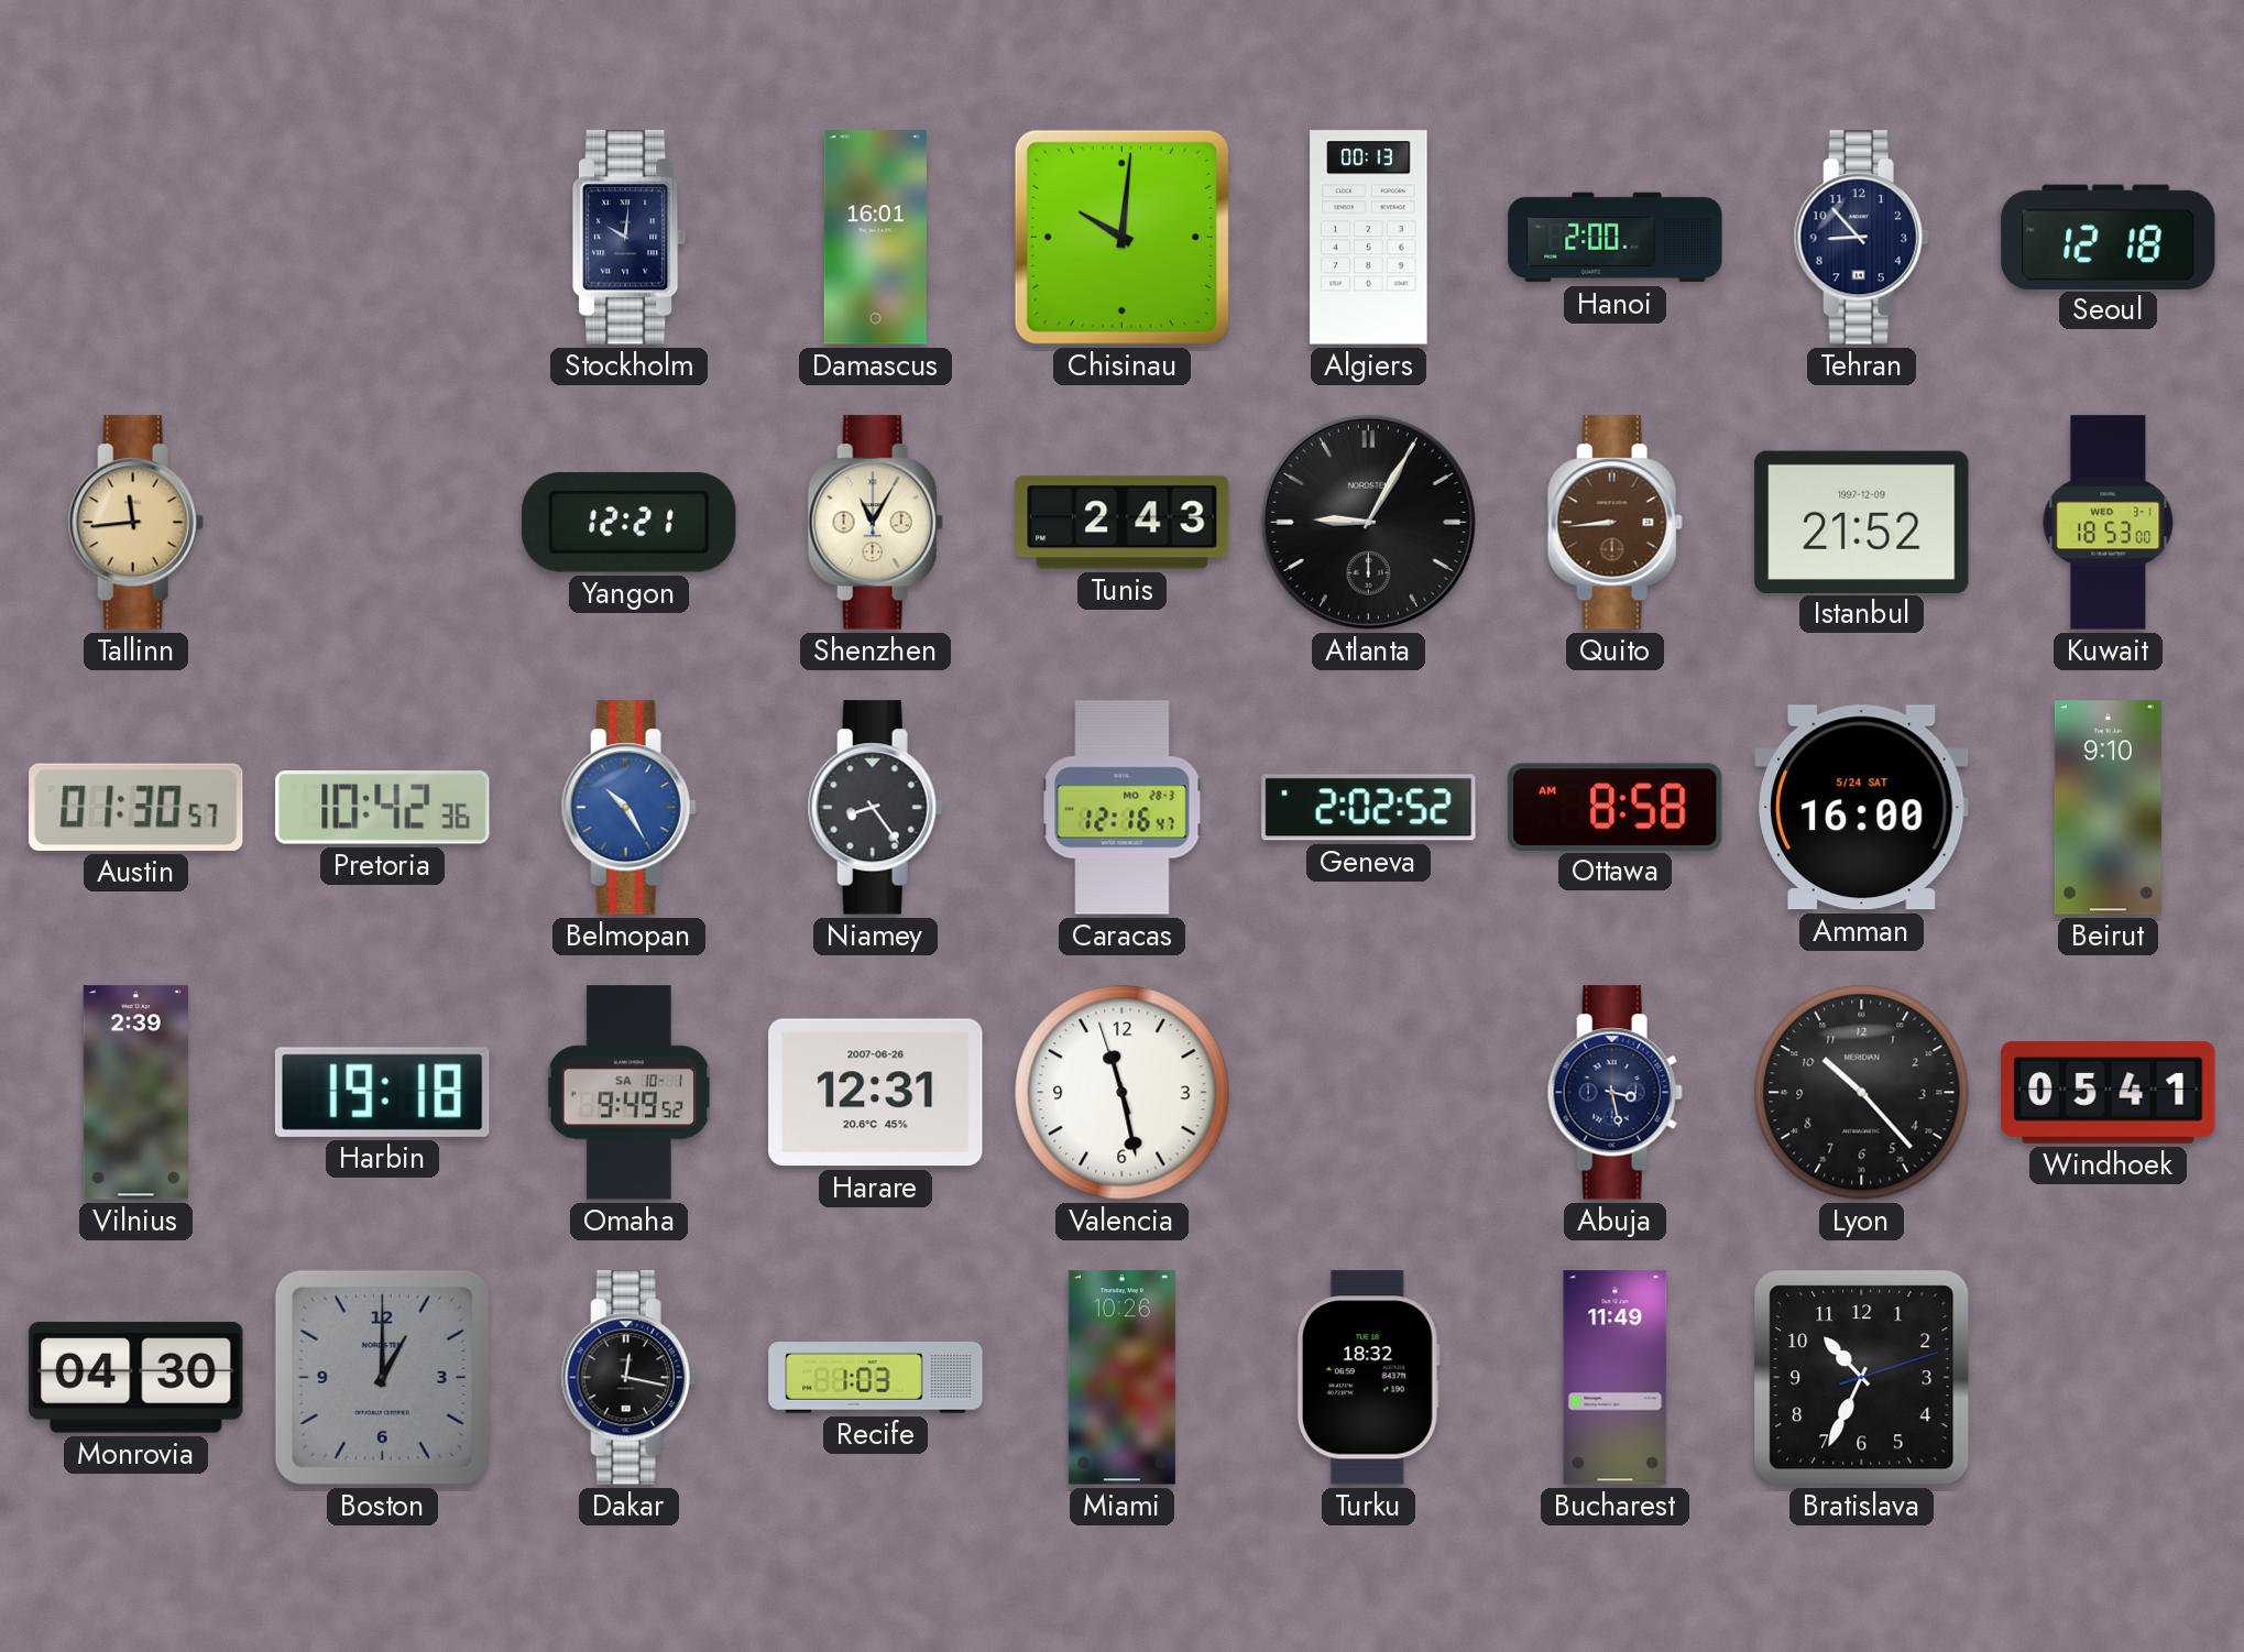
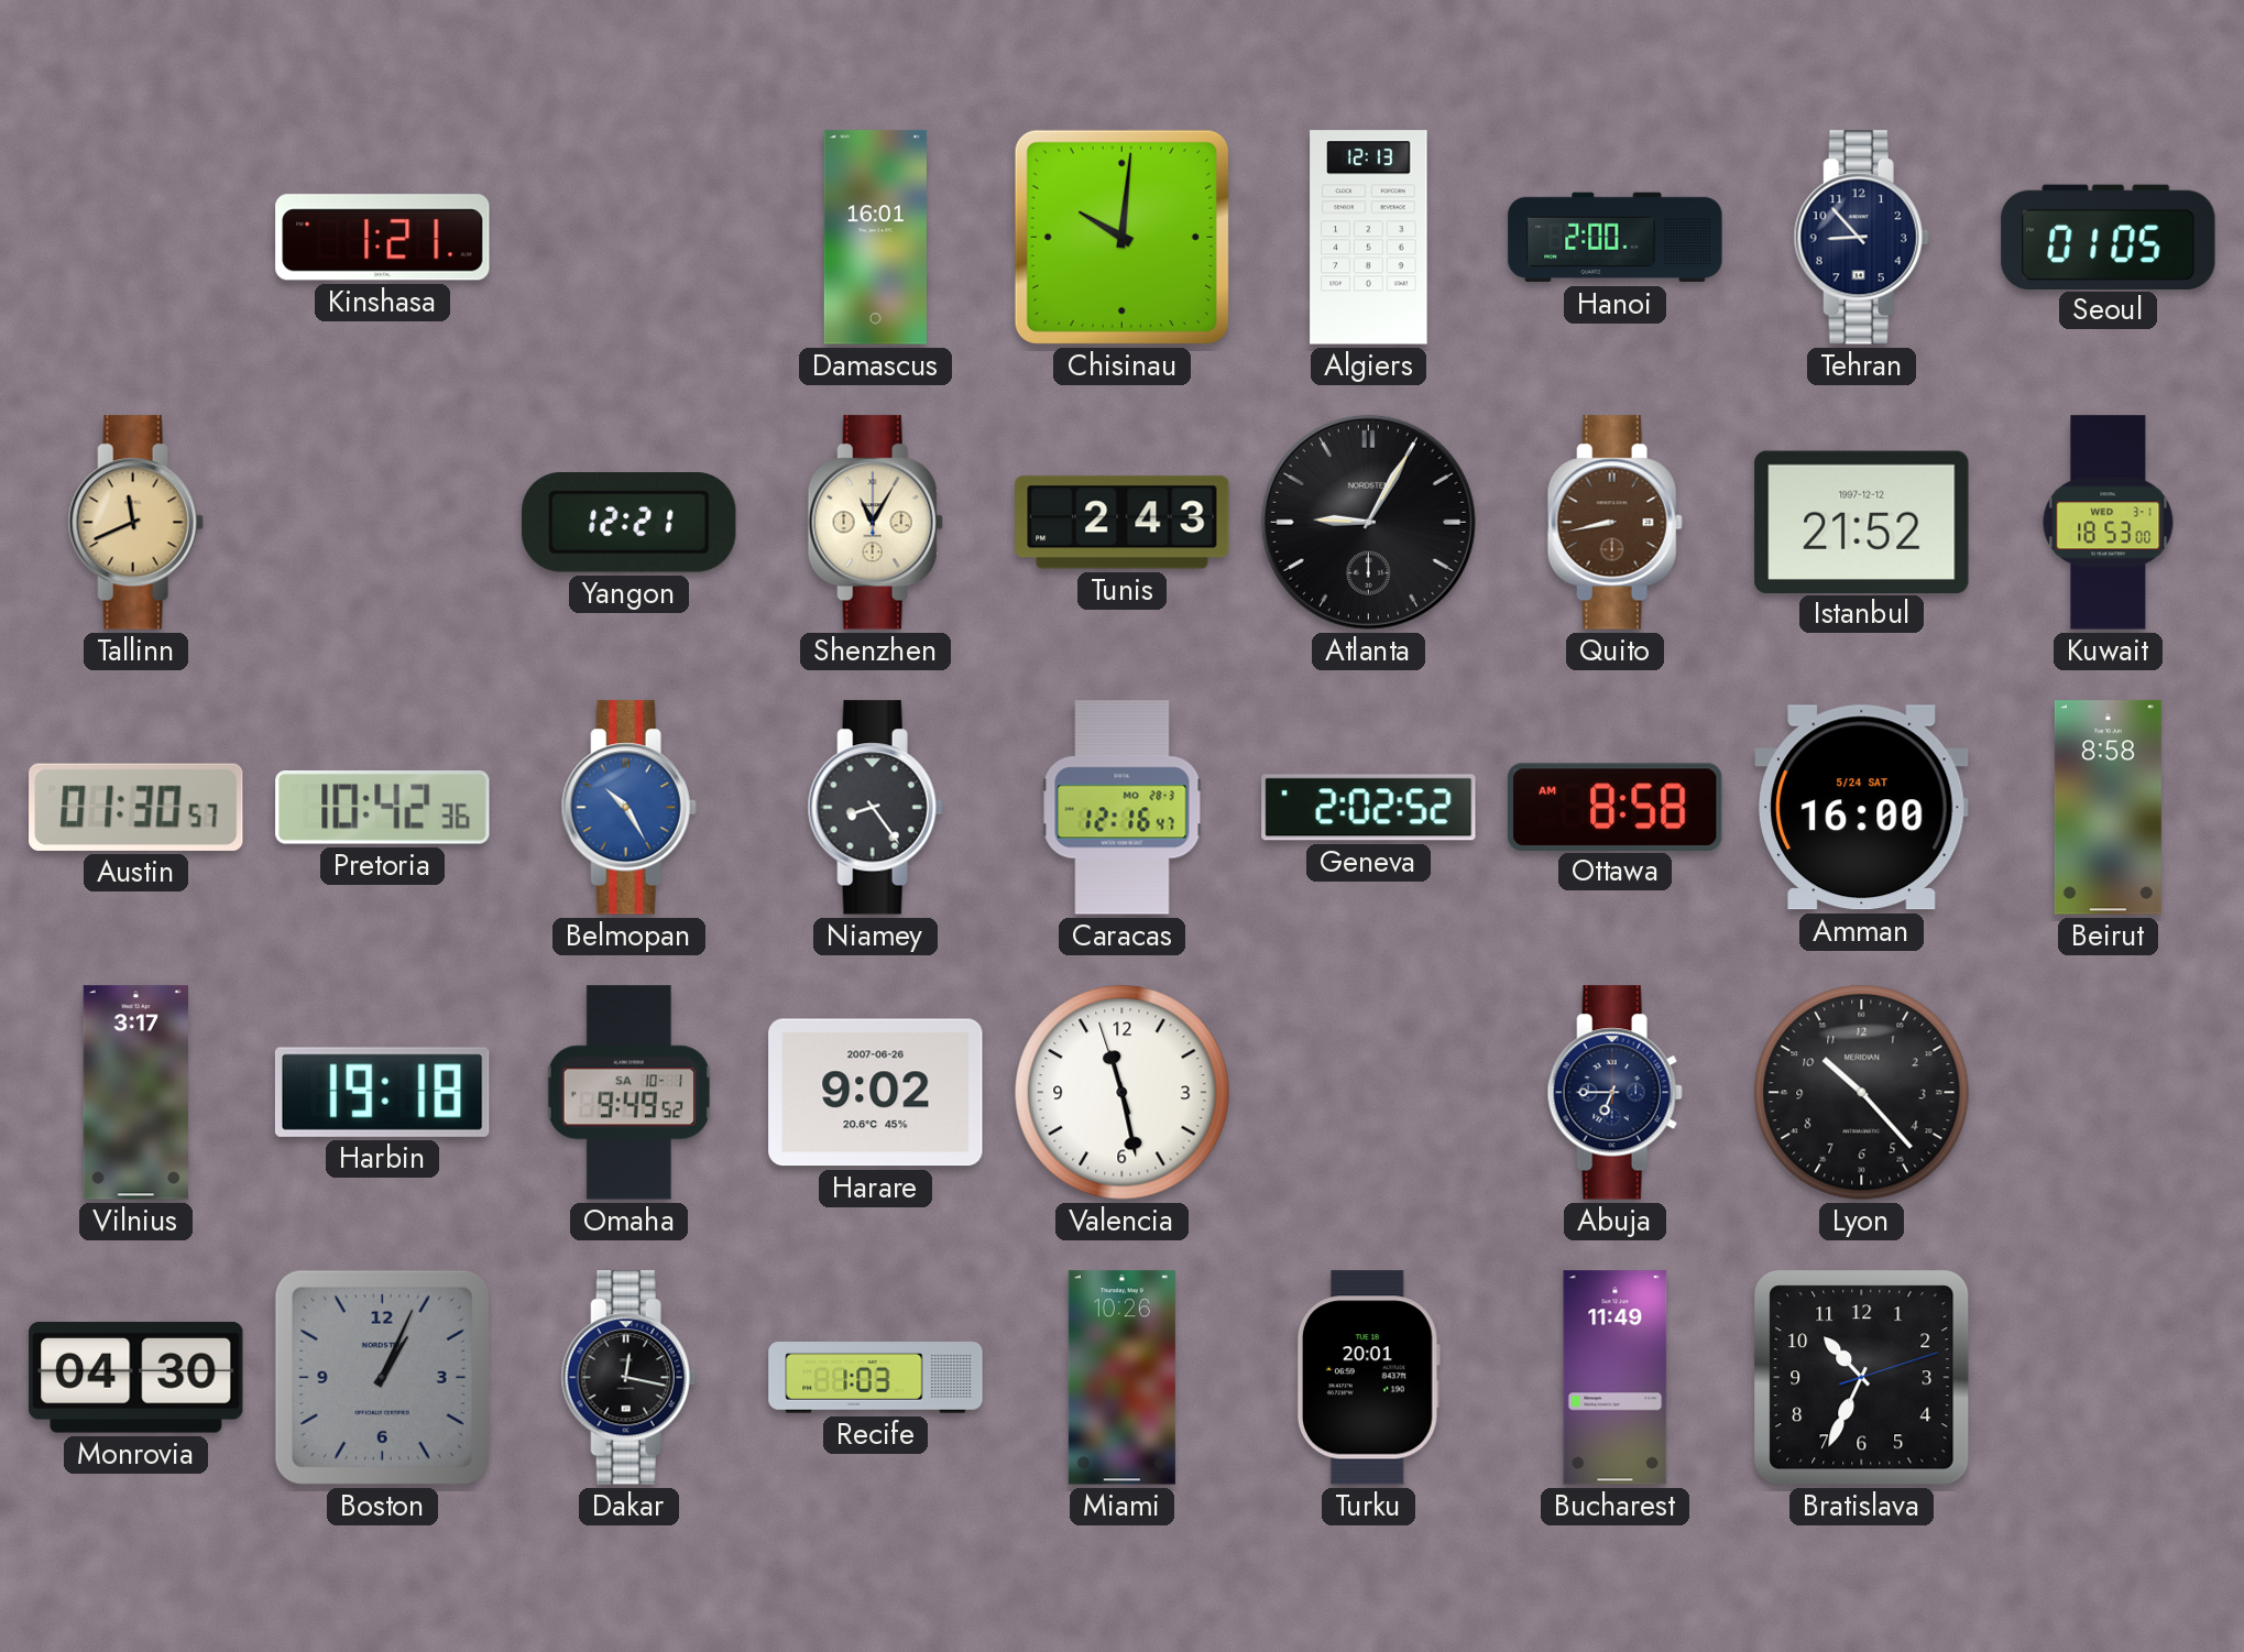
Kinshasa: none -> 1:21
Stockholm: 10:01 -> none
Algiers: 00:13 -> 12:13
Seoul: 12:18 -> 01:05
Tallinn: 11:44 -> 11:41
Quito: 8:44 -> 8:43
Istanbul date: 1997-12-09 -> 1997-12-12
Beirut: 9:10 -> 8:58
Vilnius: 2:39 -> 3:17
Harare: 12:31 -> 9:02
Abuja: 3:28 -> 6:45
Windhoek: 05:41 -> none
Boston: 1:00 -> 1:04
Turku: 18:32 -> 20:01
